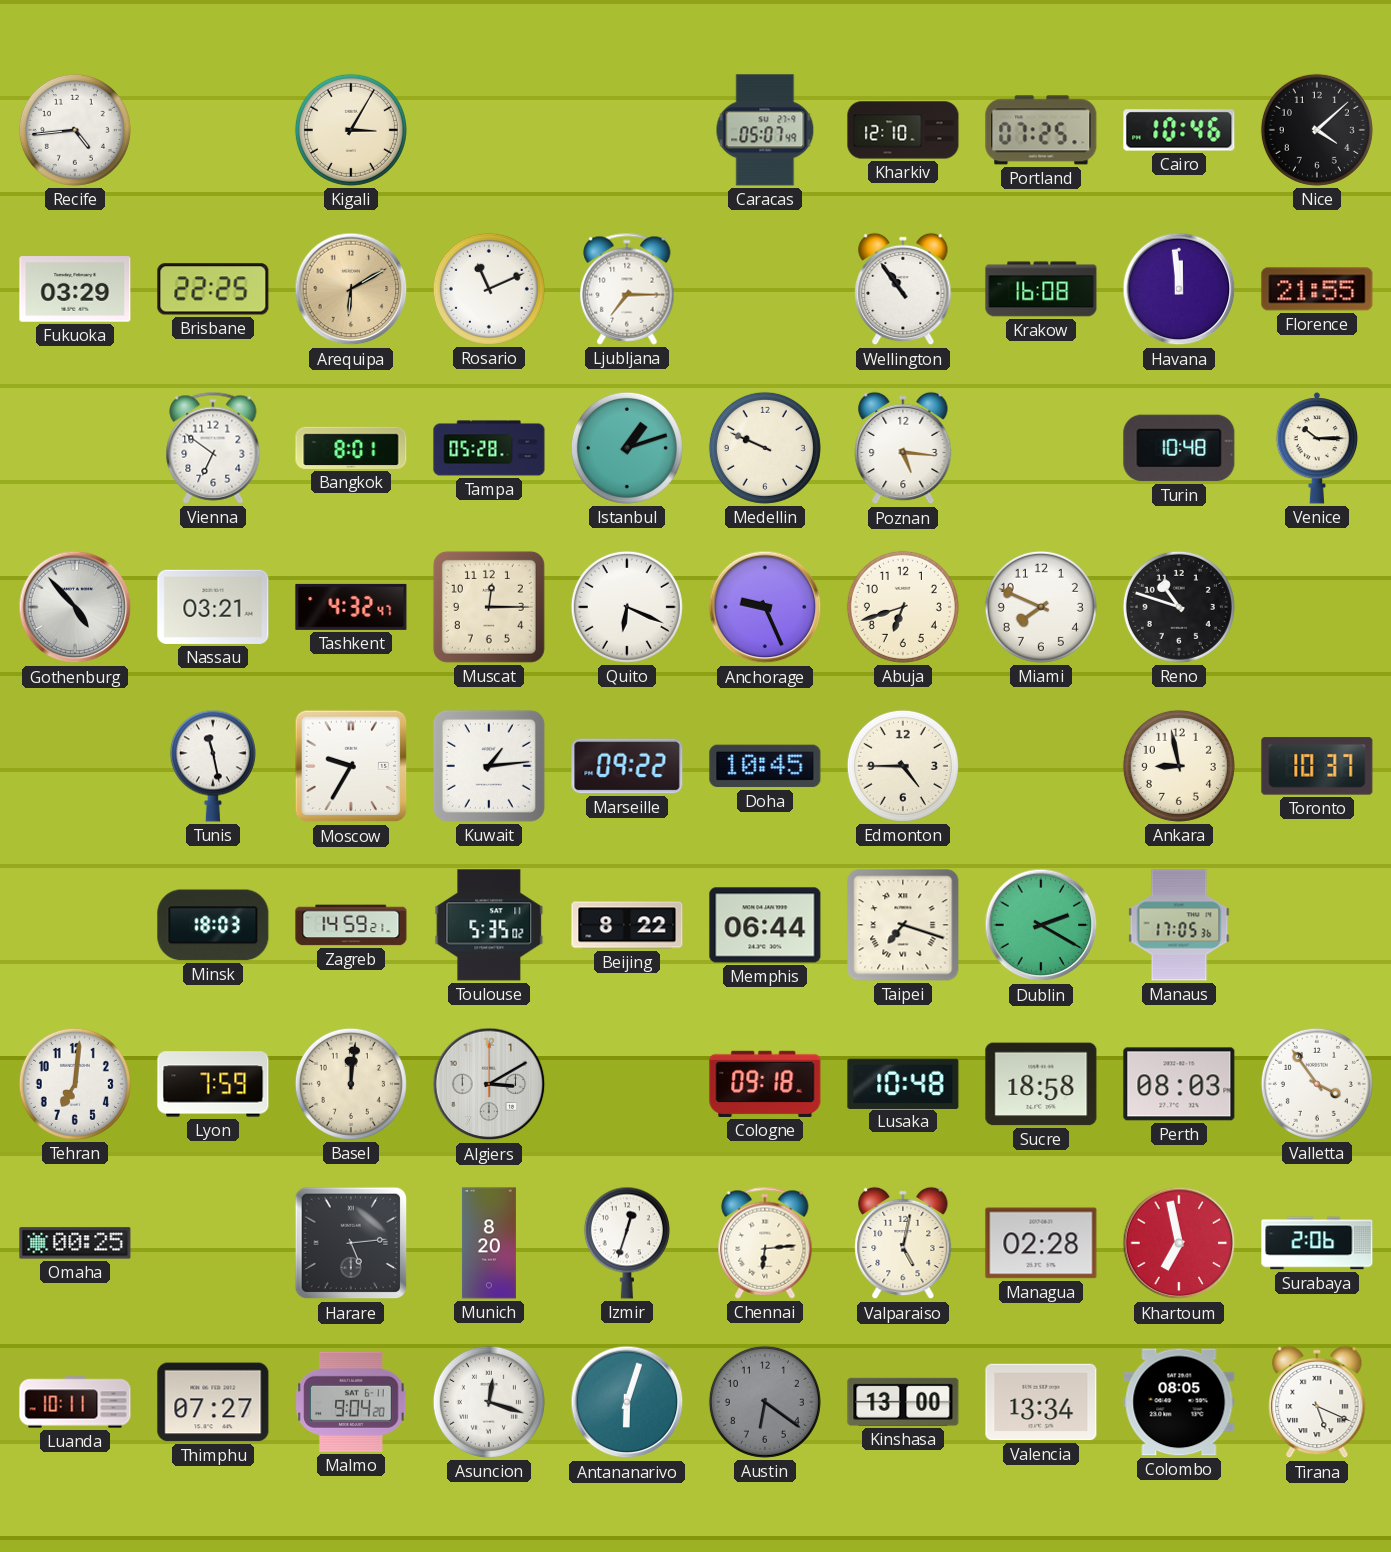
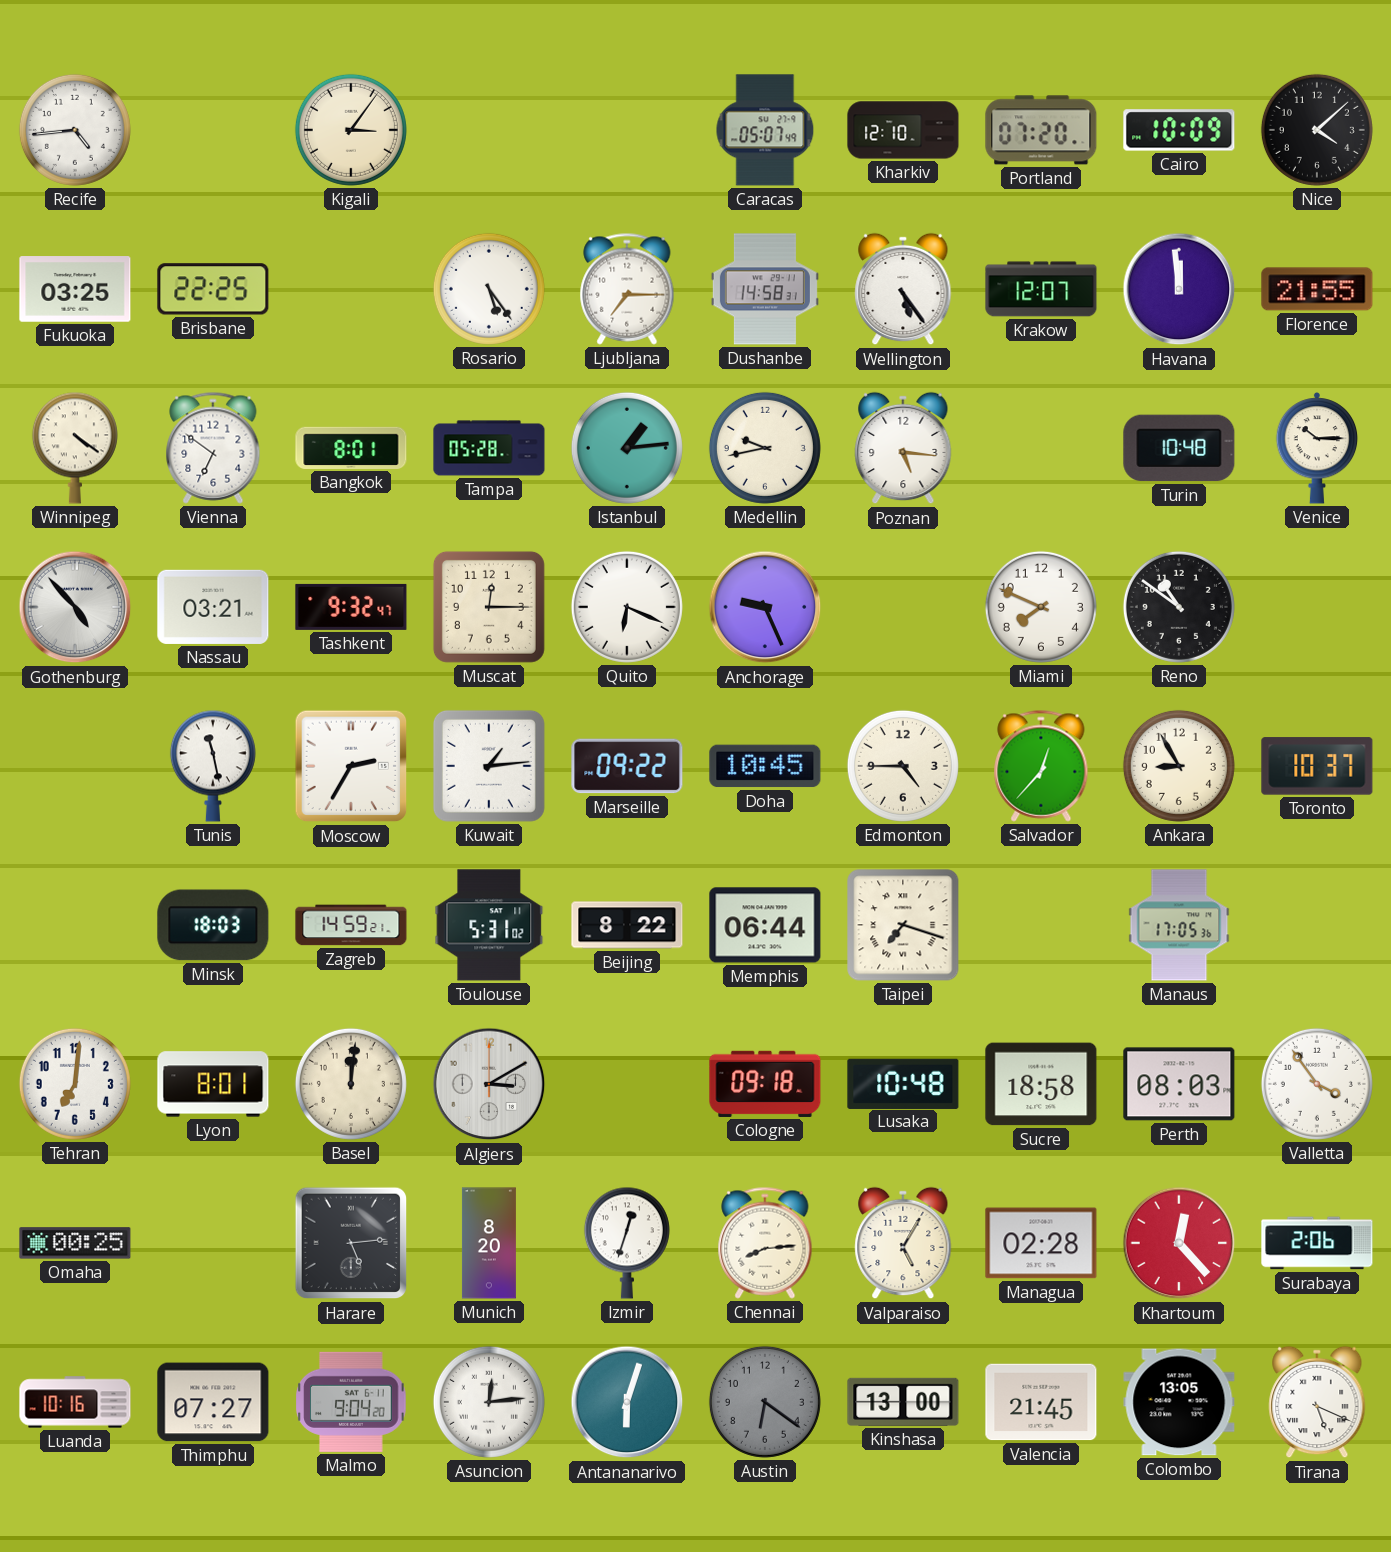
Kigali: 3:05 -> 3:06
Portland: 07:25 -> 07:20
Cairo: 10:46 -> 10:09
Fukuoka: 03:29 -> 03:25
Arequipa: 6:10 -> none
Rosario: 11:11 -> 5:24
Dushanbe: none -> 14:58
Wellington: 10:54 -> 5:24
Krakow: 16:08 -> 12:07
Winnipeg: none -> 4:21
Istanbul: 1:12 -> 1:14
Medellin: 9:49 -> 9:43
Tashkent: 4:32 -> 9:32
Abuja: 6:42 -> none
Reno: 10:48 -> 10:51
Moscow: 9:35 -> 2:35
Salvador: none -> 12:37
Ankara: 8:58 -> 8:55
Toulouse: 5:35 -> 5:31
Dublin: 2:20 -> none
Lyon: 7:59 -> 8:01
Chennai: 6:14 -> 8:14
Valparaiso: 5:02 -> 5:05
Khartoum: 6:58 -> 12:23
Luanda: 10:11 -> 10:16
Asuncion: 12:18 -> 12:14
Valencia: 13:34 -> 21:45
Colombo: 08:05 -> 13:05
